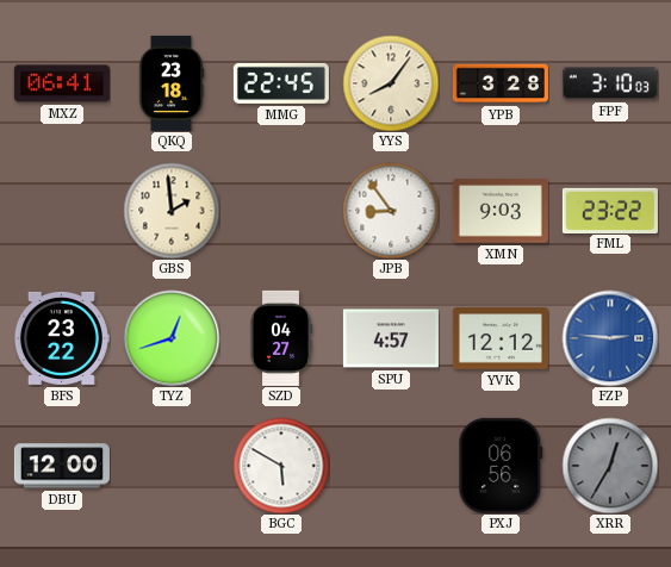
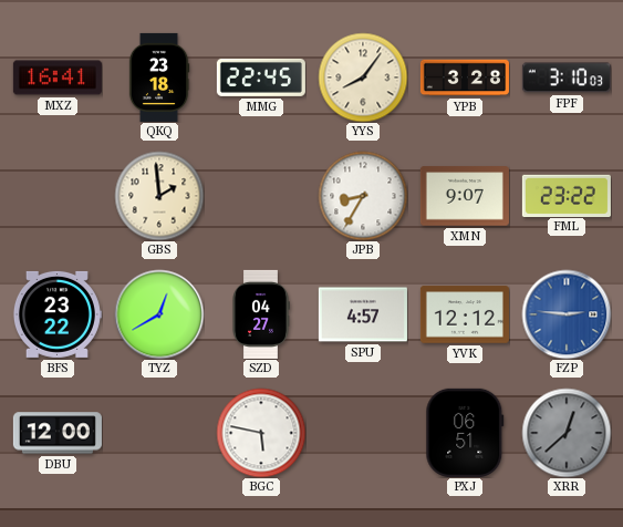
MXZ: 06:41 -> 16:41
JPB: 8:54 -> 8:35
XMN: 9:03 -> 9:07
TYZ: 12:42 -> 12:40
BGC: 5:50 -> 5:47
PXJ: 06:56 -> 06:51
XRR: 12:35 -> 12:38
